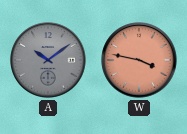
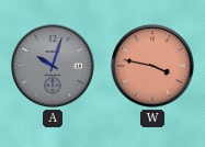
A: 10:09 -> 10:03
